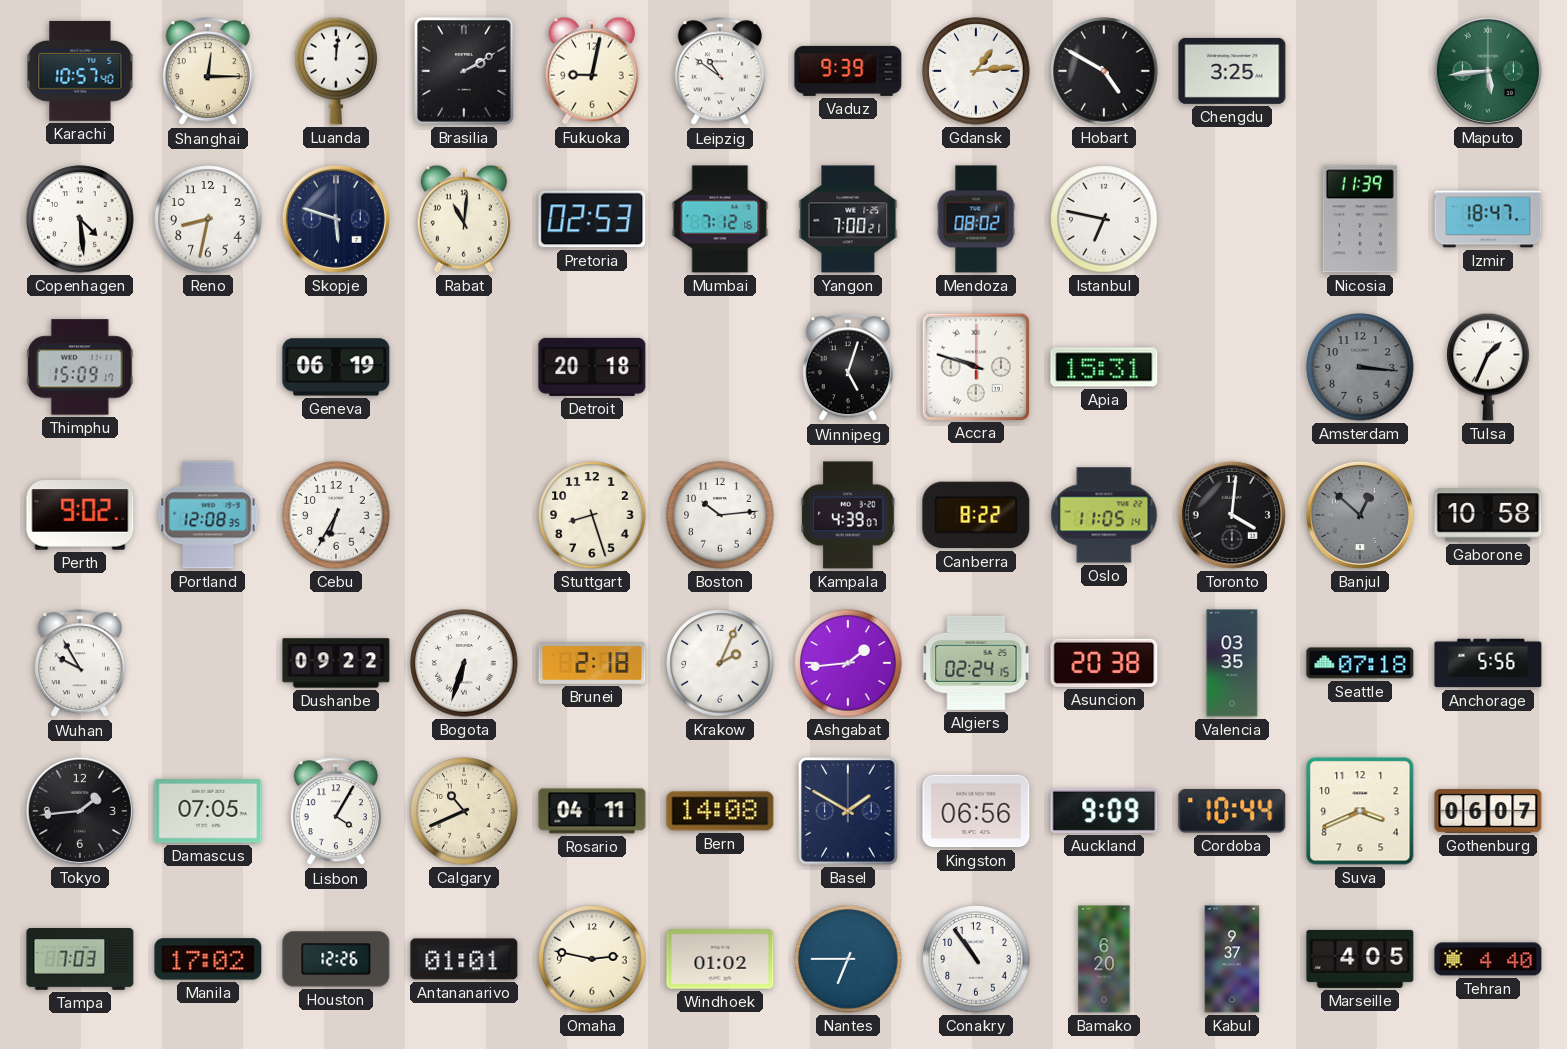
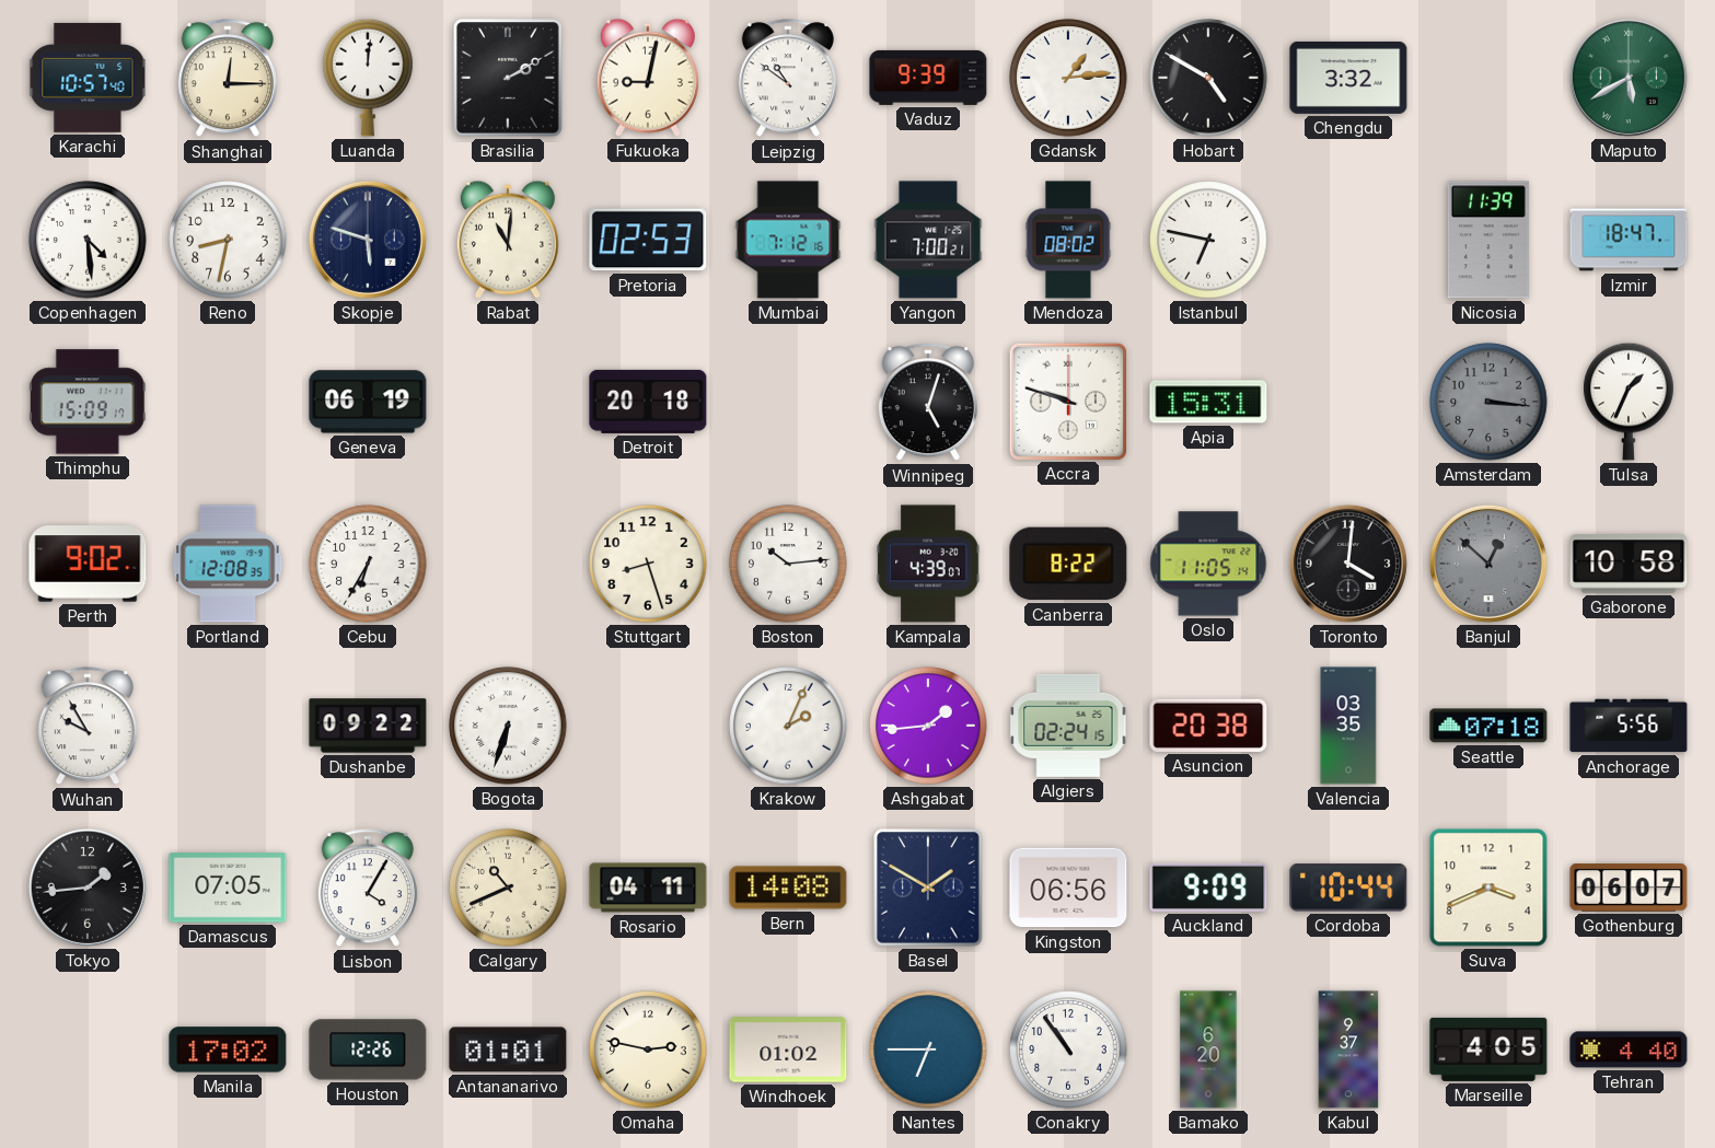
Chengdu: 3:25 -> 3:32
Maputo: 5:44 -> 5:40
Brunei: 2:18 -> none
Tampa: 7:03 -> none
